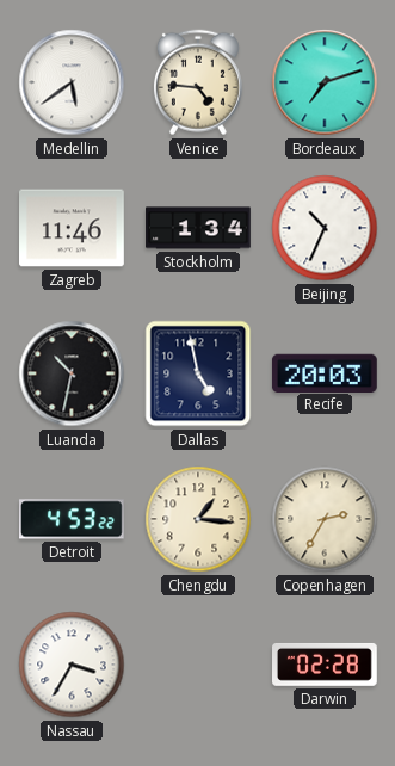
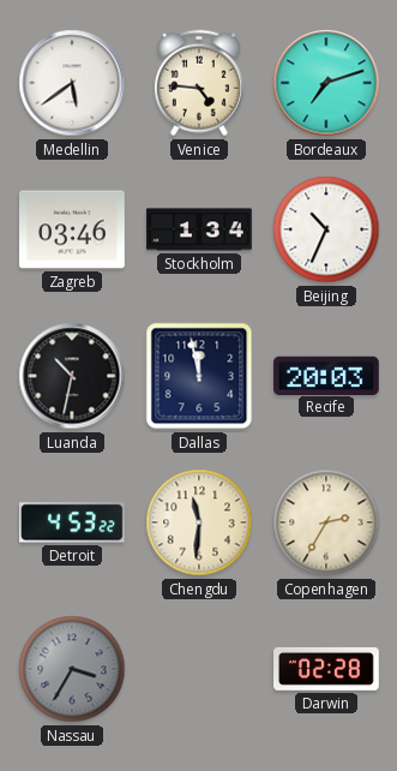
Zagreb: 11:46 -> 03:46
Dallas: 4:58 -> 11:58
Chengdu: 1:16 -> 11:31
Nassau dial: white -> grey
